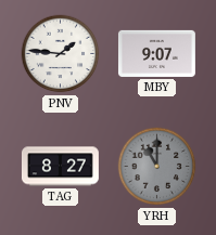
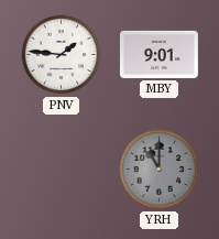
MBY: 9:07 -> 9:01
TAG: 8:27 -> none
